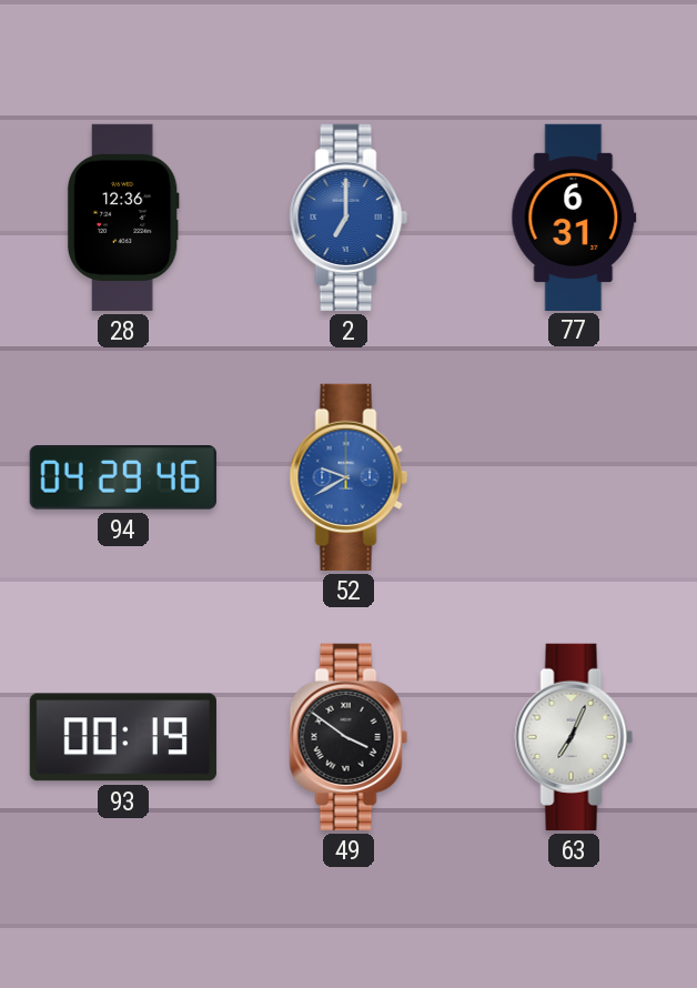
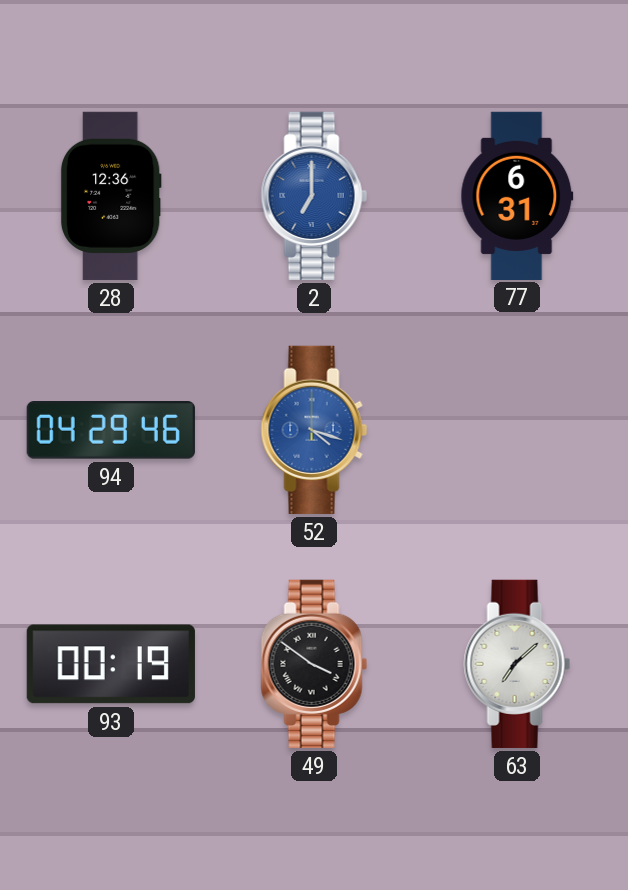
52: 9:40 -> 4:18
63: 7:04 -> 7:08
